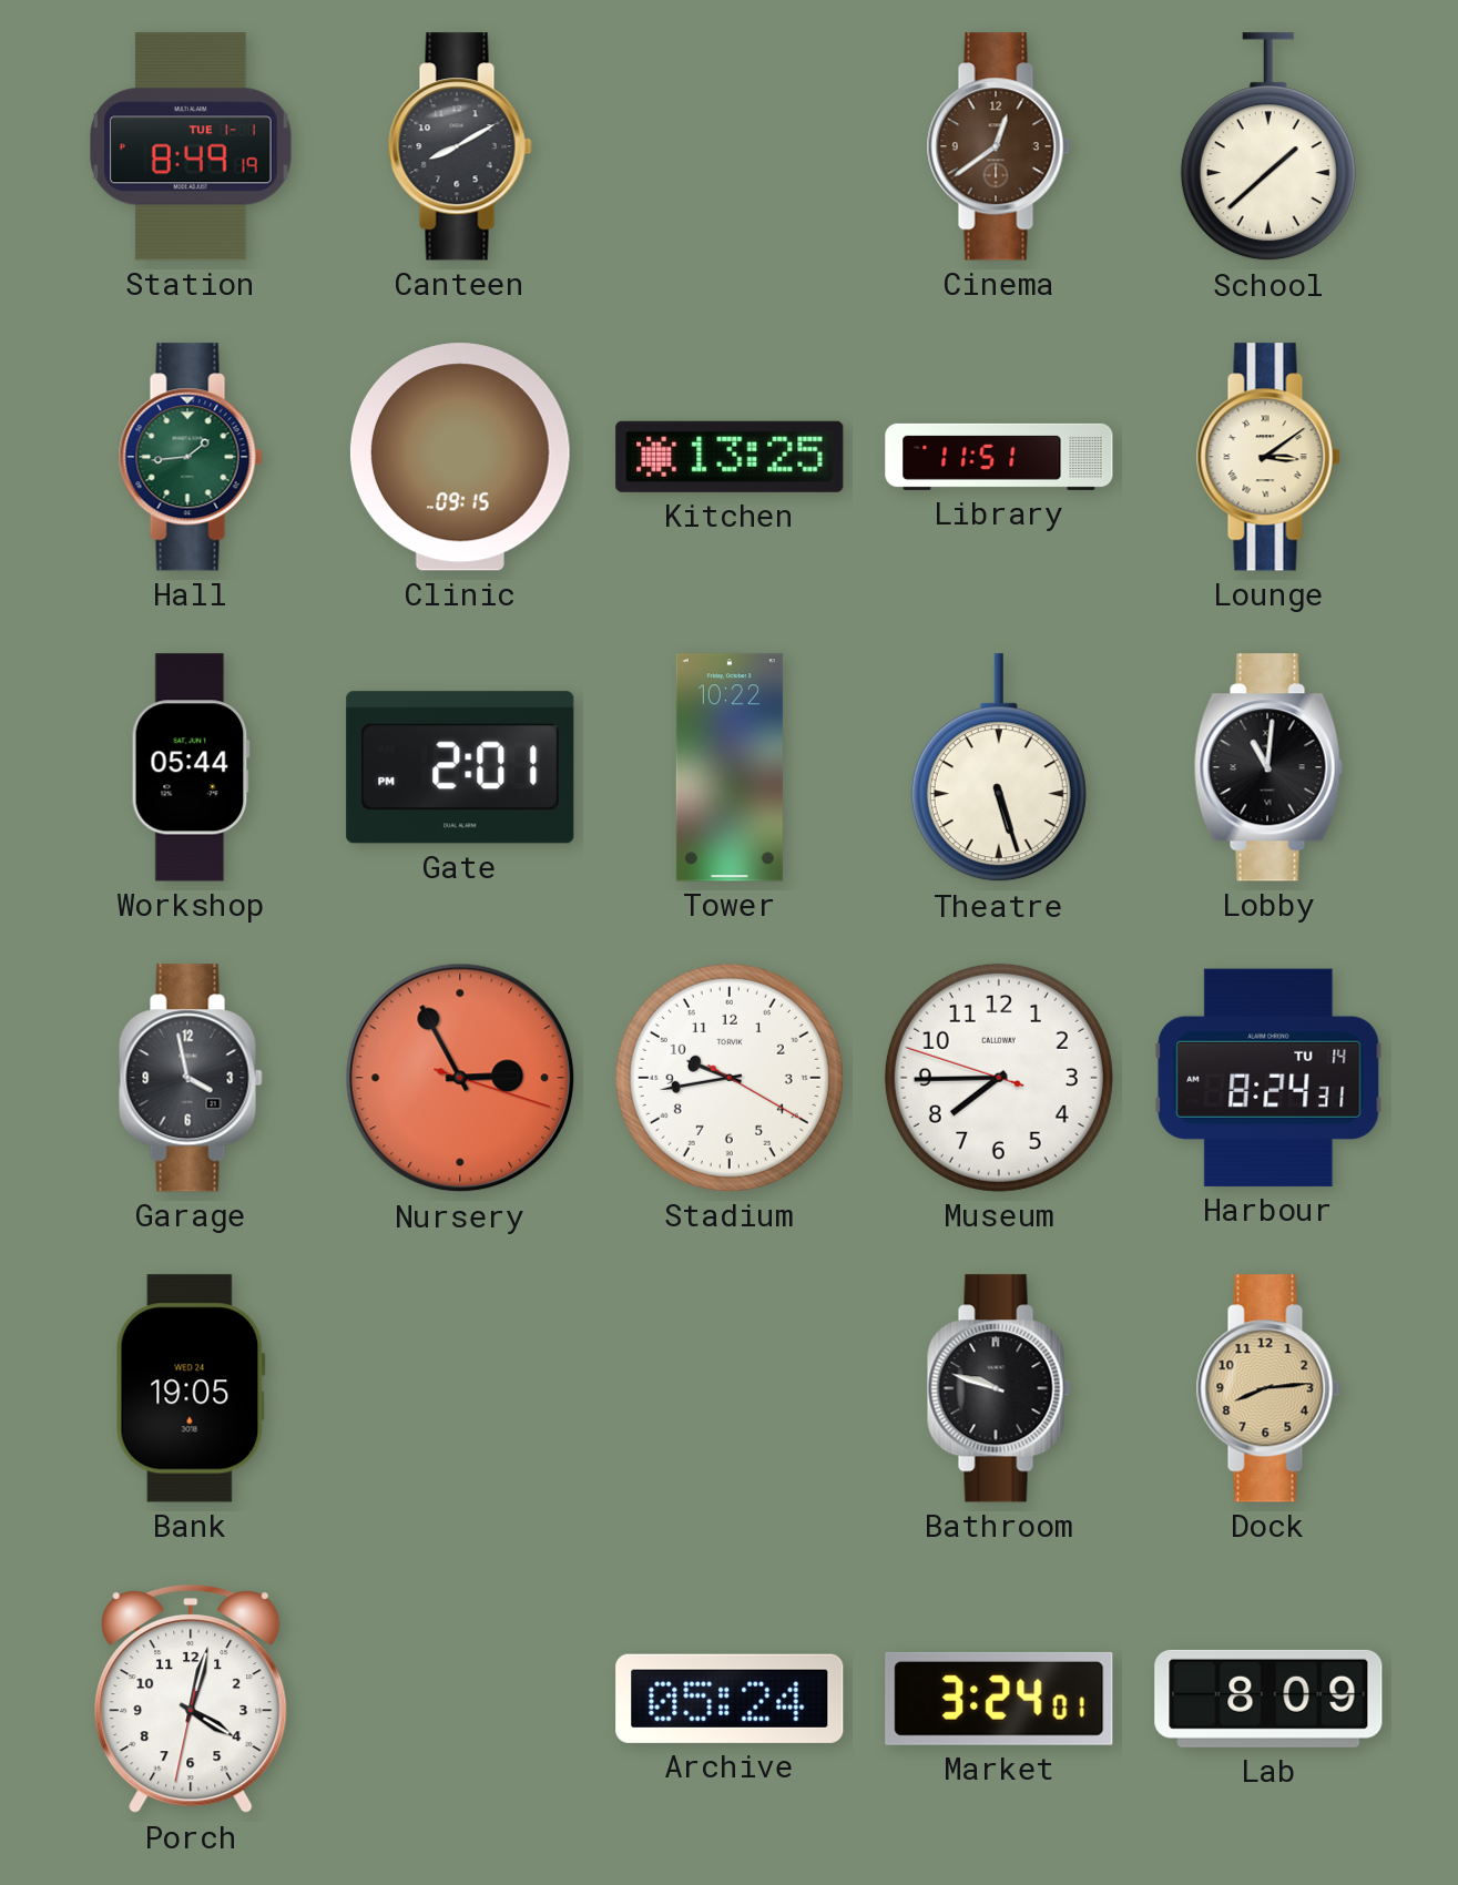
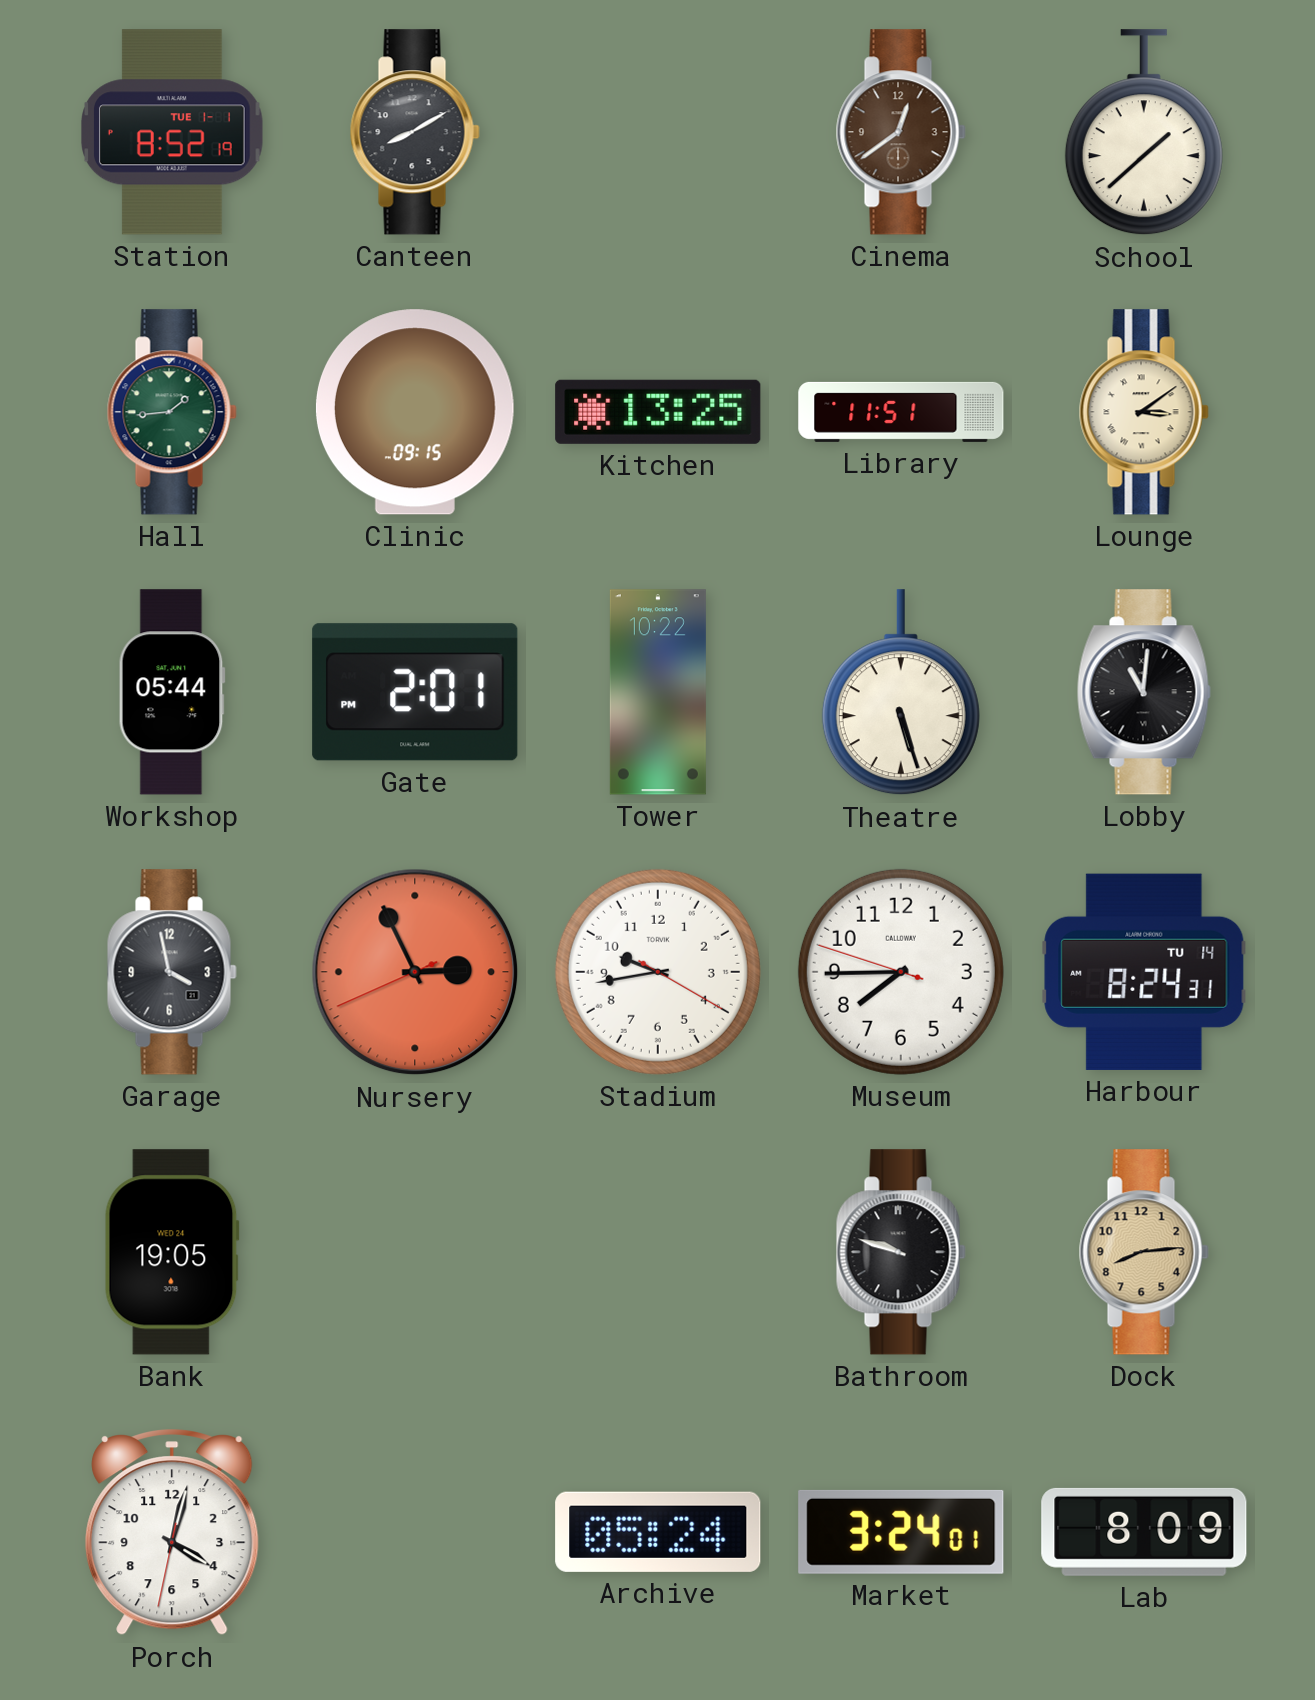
Station: 8:49 -> 8:52
Nursery: 2:55:18 -> 2:55:41
